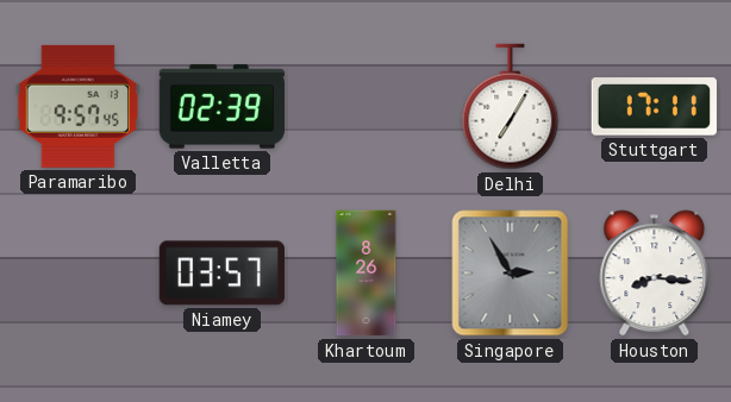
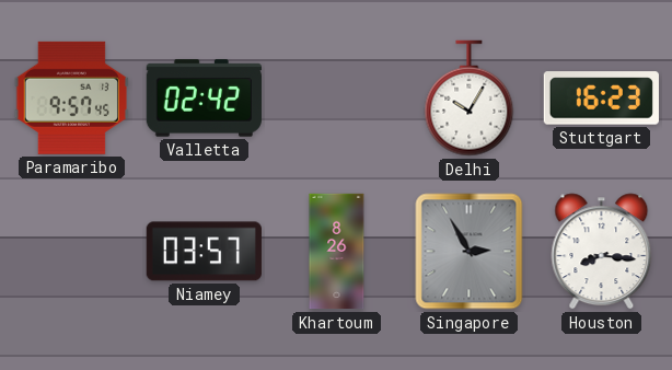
Valletta: 02:39 -> 02:42
Delhi: 7:05 -> 10:05
Stuttgart: 17:11 -> 16:23
